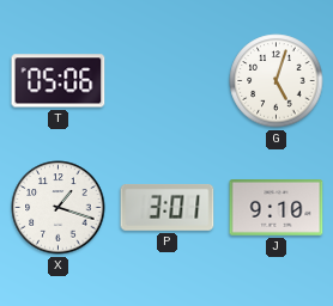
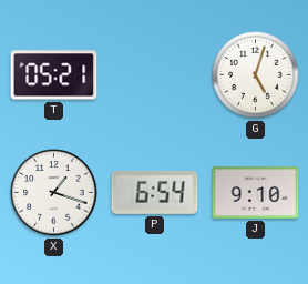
T: 05:06 -> 05:21
P: 3:01 -> 6:54
